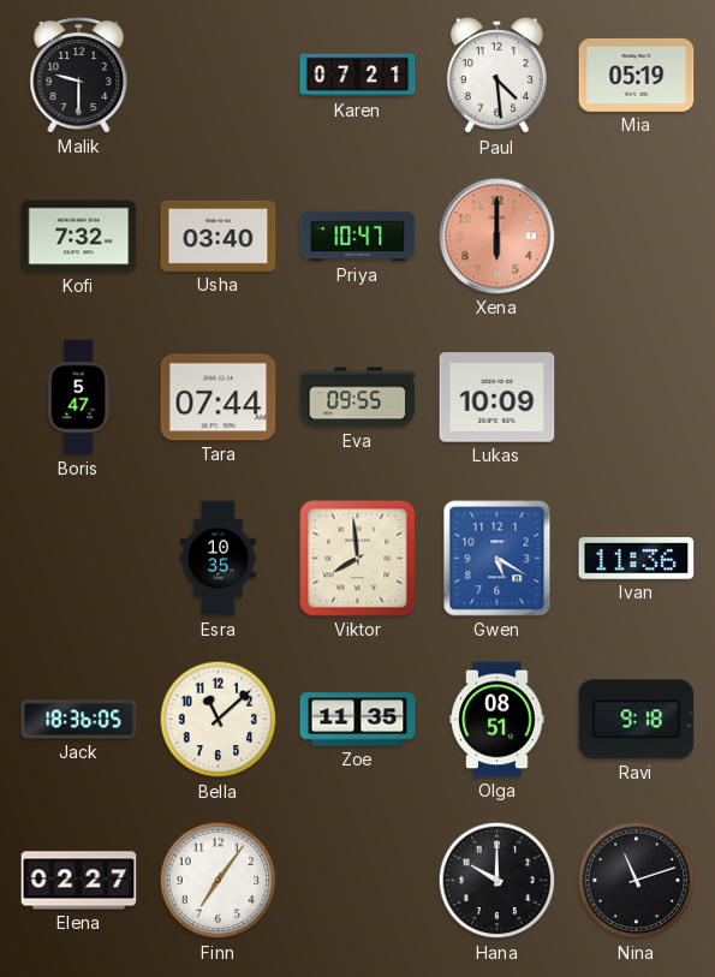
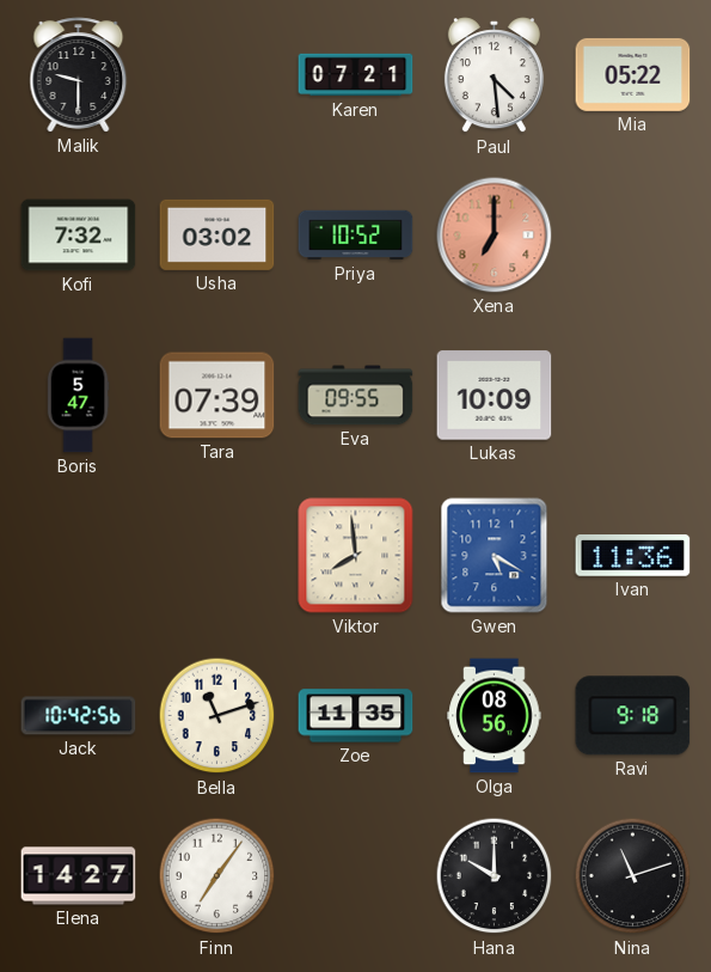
Mia: 05:19 -> 05:22
Usha: 03:40 -> 03:02
Priya: 10:47 -> 10:52
Xena: 6:00 -> 7:00
Tara: 07:44 -> 07:39
Esra: 10:35 -> none
Jack: 18:36 -> 10:42
Bella: 11:08 -> 11:12
Olga: 08:51 -> 08:56
Elena: 02:27 -> 14:27
